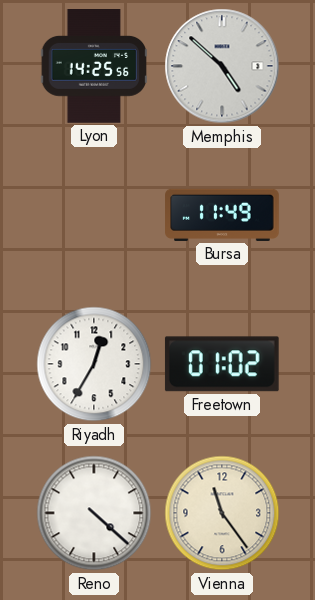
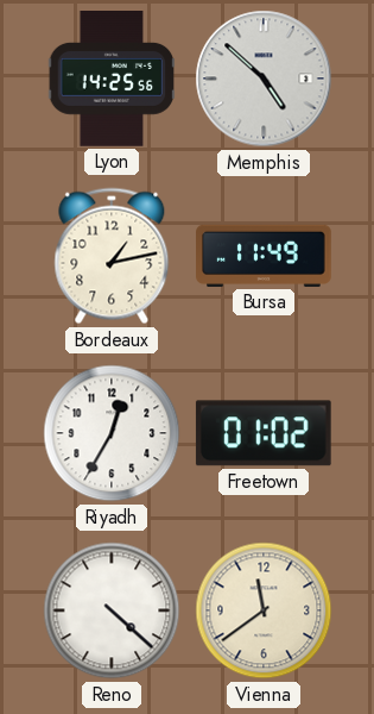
Bordeaux: none -> 1:13
Vienna: 11:24 -> 11:39
